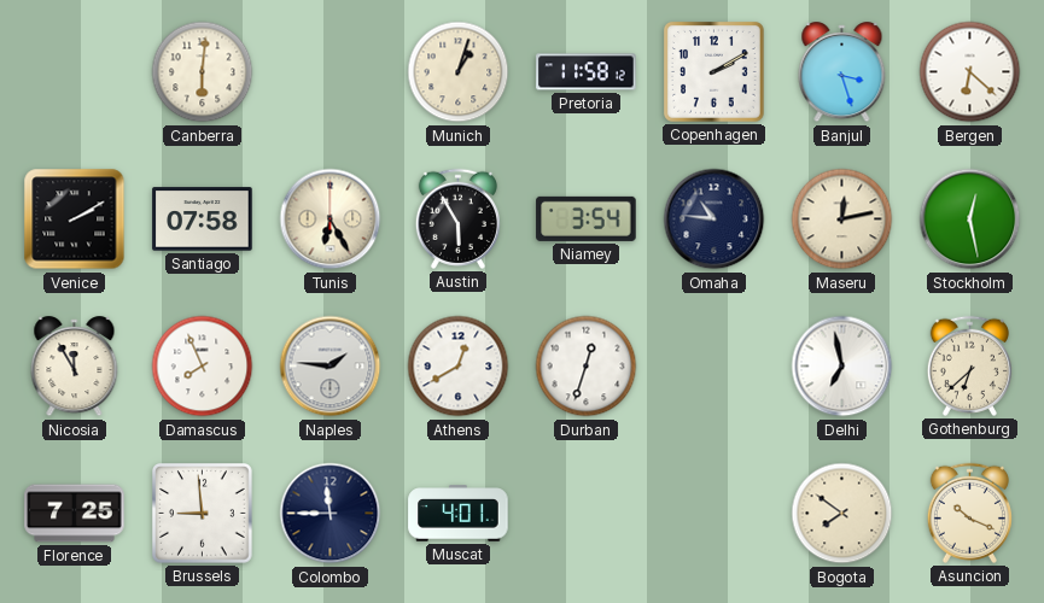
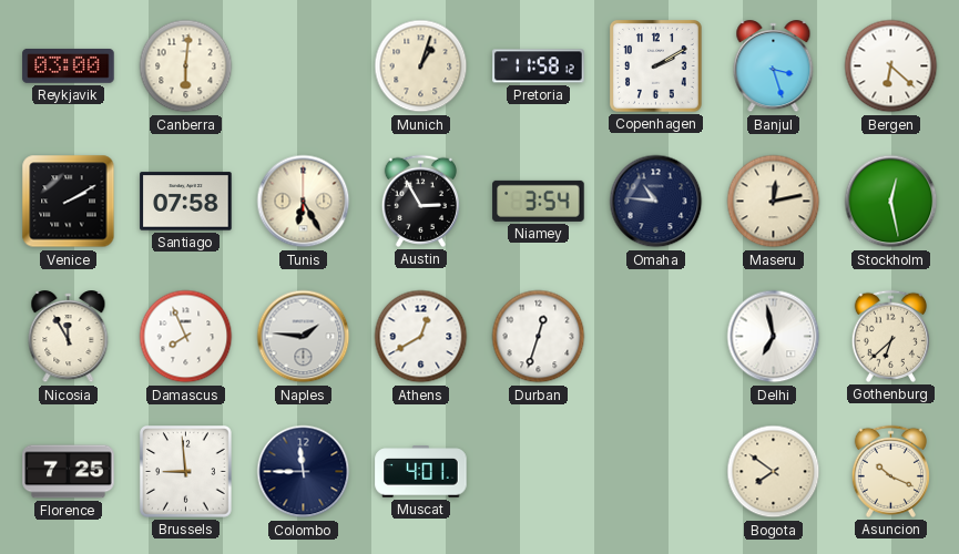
Reykjavik: none -> 03:00
Austin: 5:55 -> 2:55
